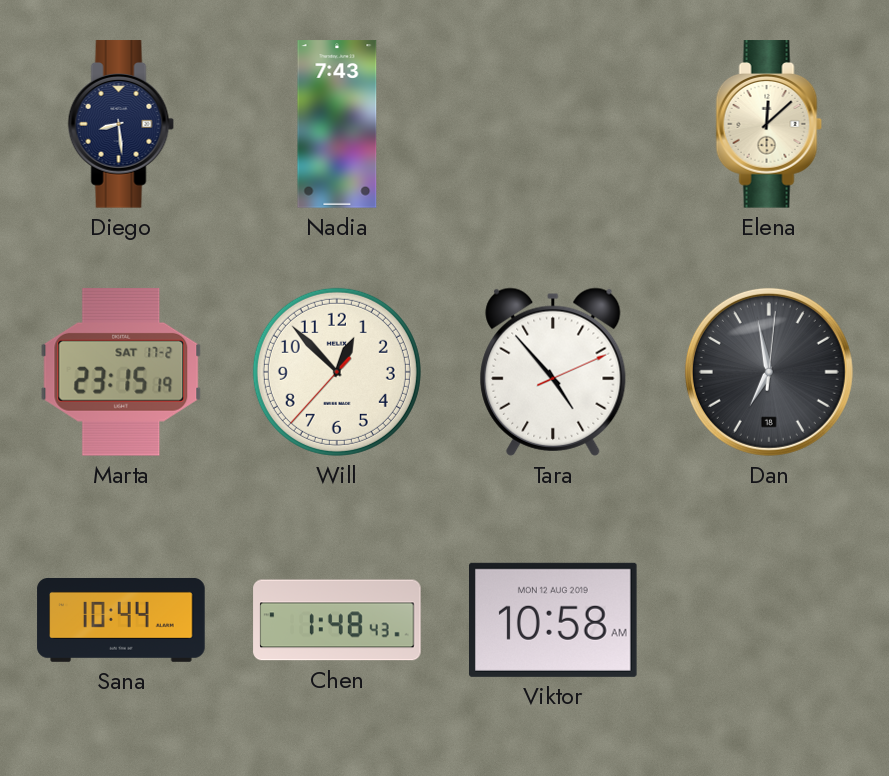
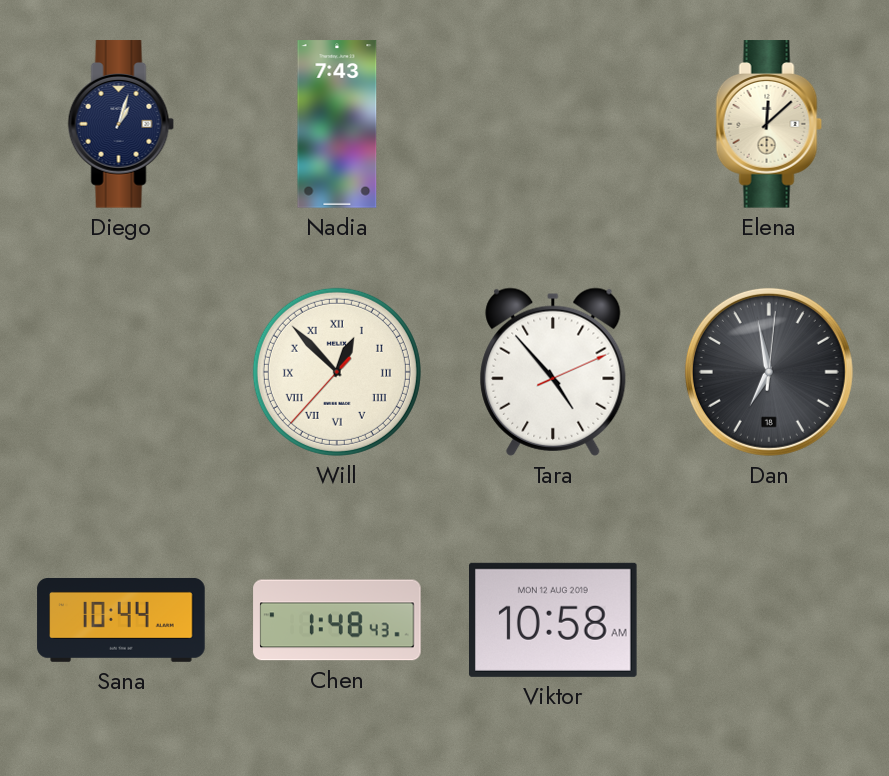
Diego: 8:29 -> 1:03
Marta: 23:15 -> none
Will numerals: Arabic -> Roman
